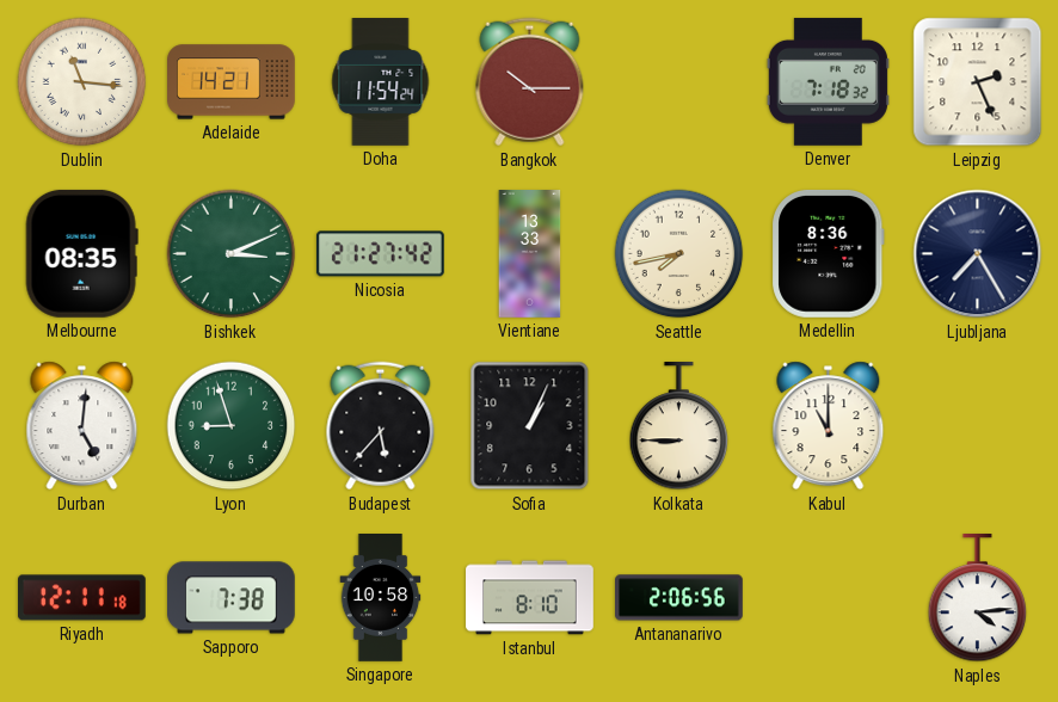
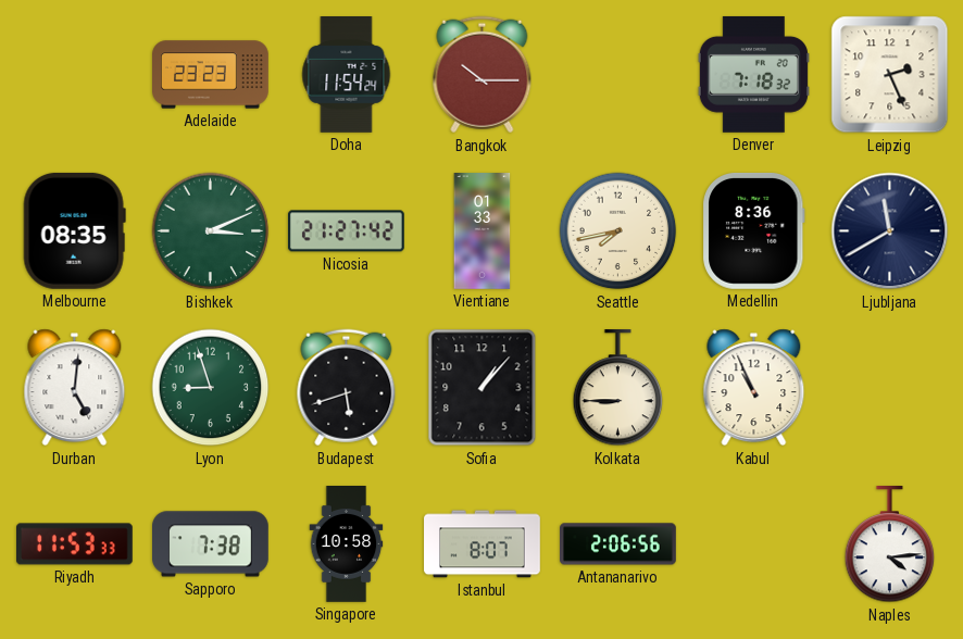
Dublin: 11:16 -> none
Adelaide: 14:21 -> 23:23
Vientiane: 13:33 -> 01:33
Ljubljana: 7:25 -> 11:40
Budapest: 5:37 -> 5:42
Sofia: 1:04 -> 1:07
Kabul: 11:00 -> 10:56
Riyadh: 12:11 -> 11:53
Istanbul: 8:10 -> 8:07
